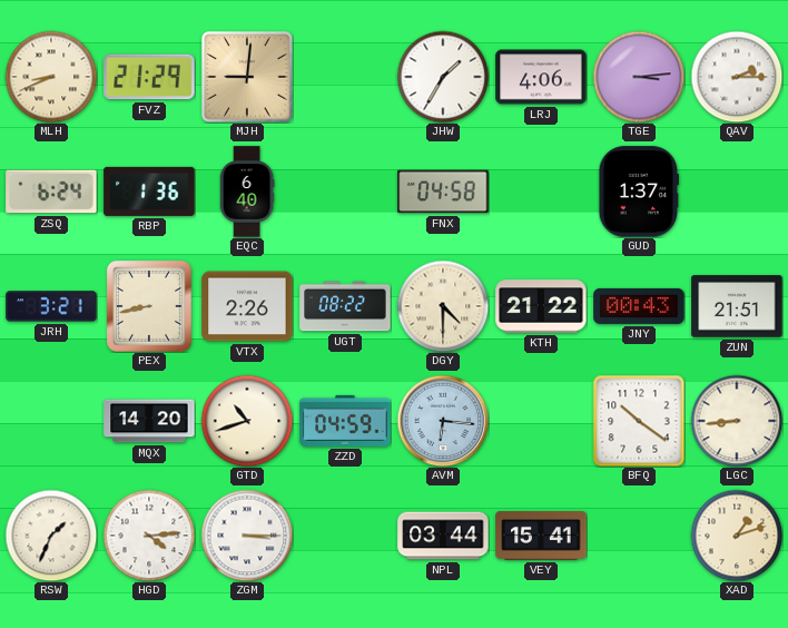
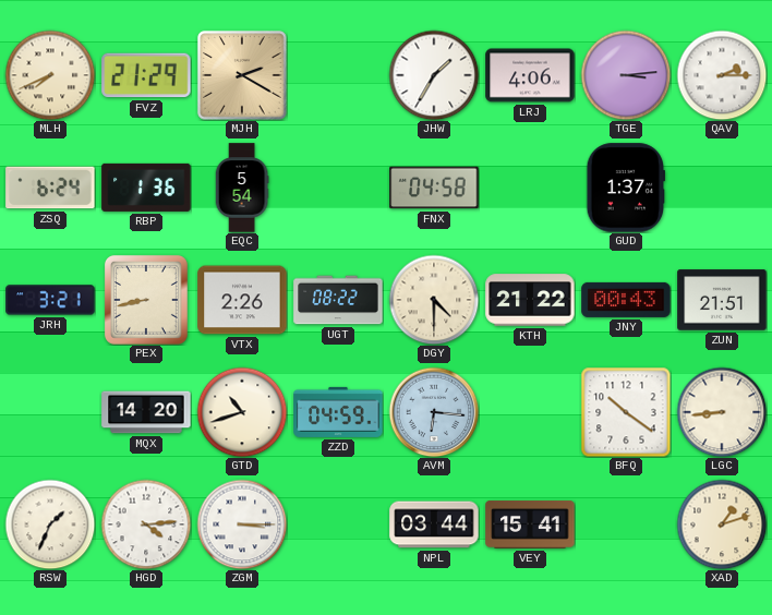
MLH: 8:41 -> 7:41
MJH: 9:01 -> 2:20
EQC: 6:40 -> 5:54
